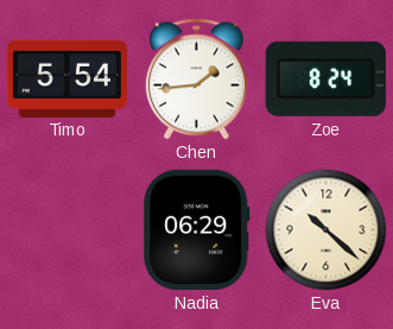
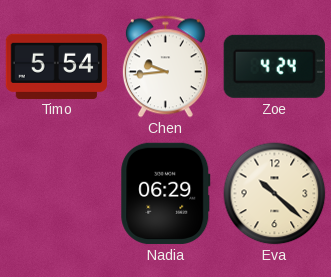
Chen: 1:44 -> 9:44
Zoe: 8:24 -> 4:24
